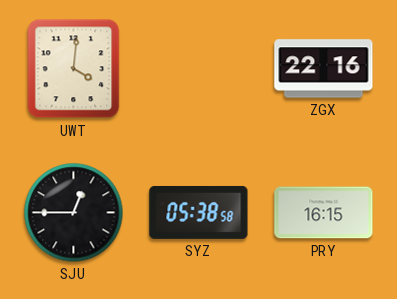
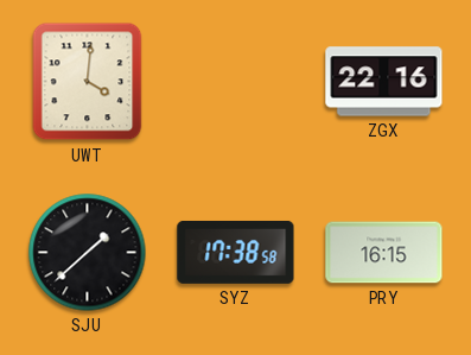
SJU: 12:45 -> 1:38
SYZ: 05:38 -> 17:38
